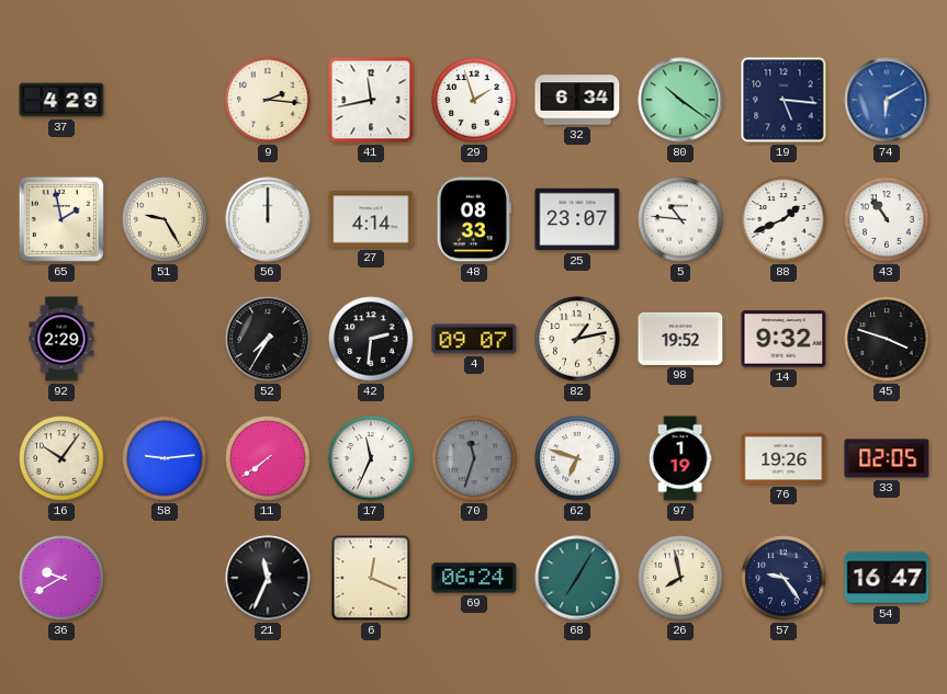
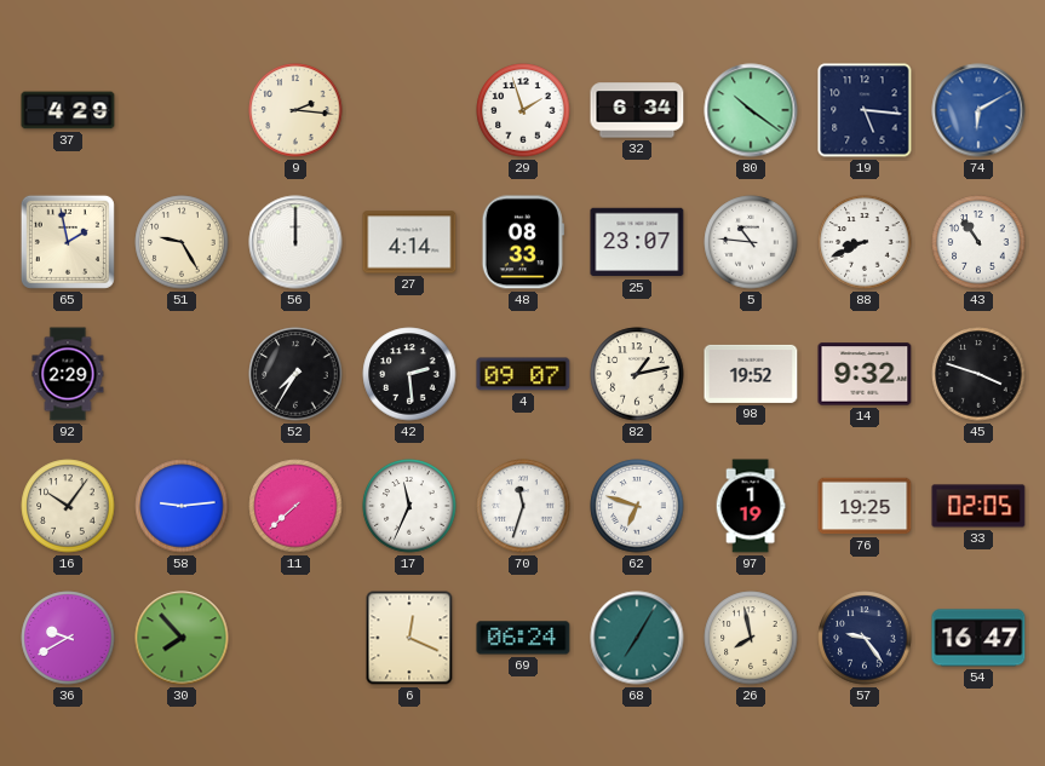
41: 11:43 -> none
88: 1:41 -> 8:41
42: 2:31 -> 2:29
11: 7:39 -> 7:38
70 dial: grey -> white
76: 19:26 -> 19:25
30: none -> 7:53
21: 11:34 -> none
